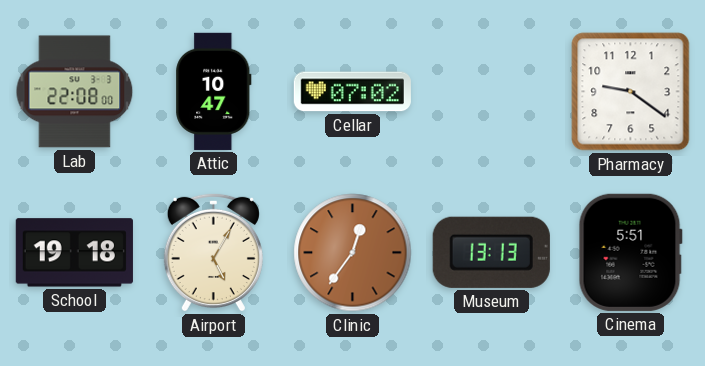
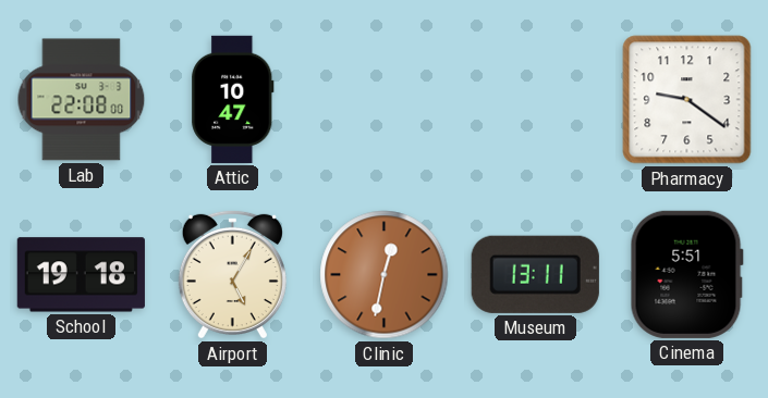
Cellar: 07:02 -> none
Clinic: 12:36 -> 12:32
Museum: 13:13 -> 13:11
